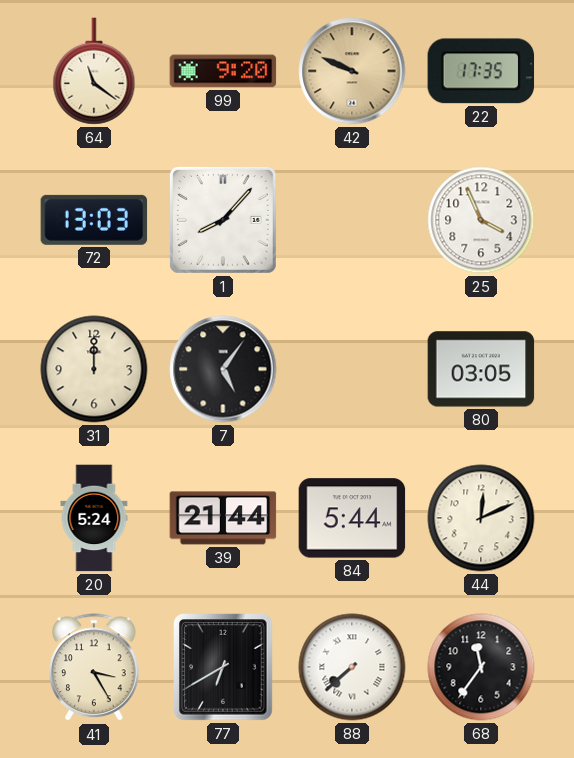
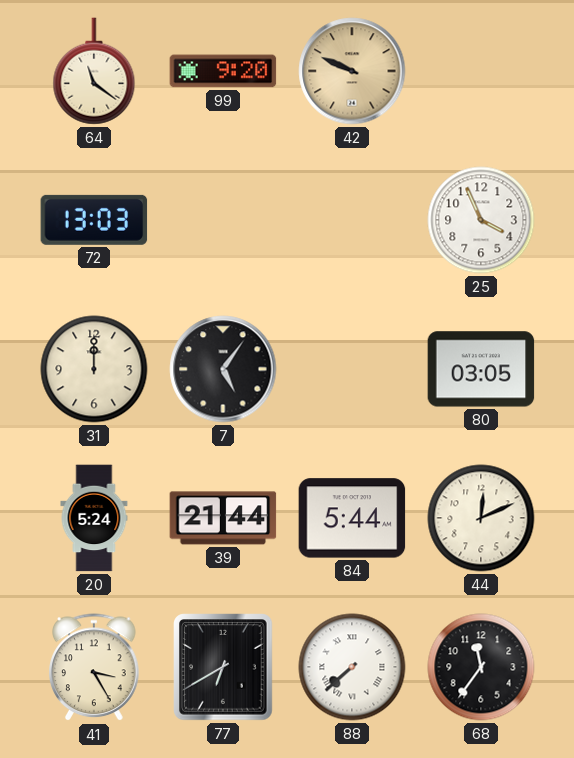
22: 17:35 -> none
1: 8:07 -> none
